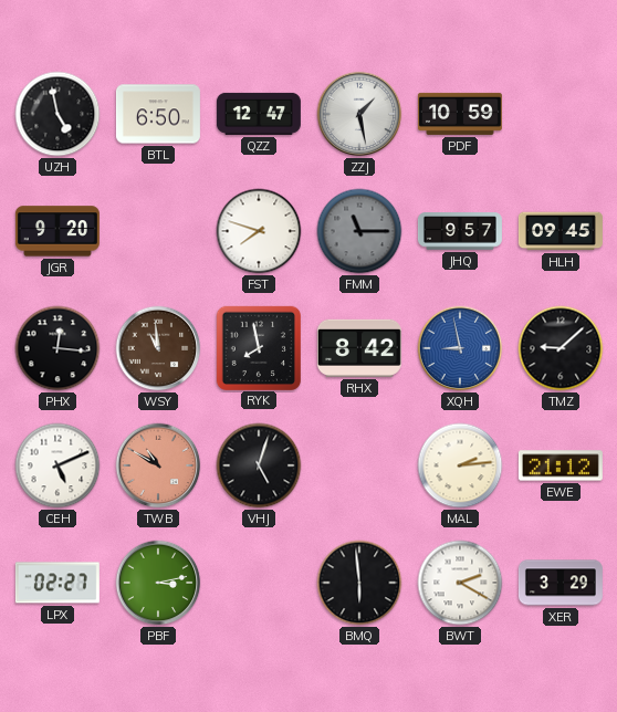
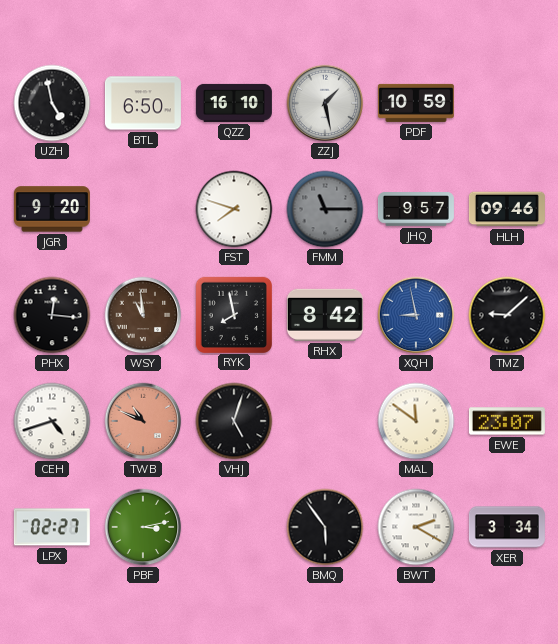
QZZ: 12:47 -> 16:10
HLH: 09:45 -> 09:46
CEH: 5:11 -> 4:42
TWB: 10:50 -> 10:49
MAL: 2:14 -> 11:51
EWE: 21:12 -> 23:07
BMQ: 5:59 -> 5:54
XER: 3:29 -> 3:34
